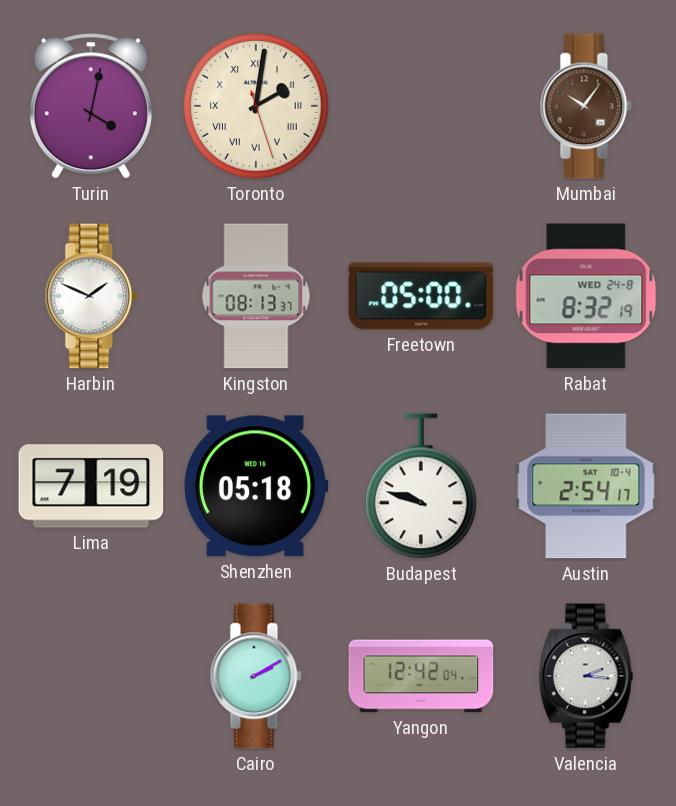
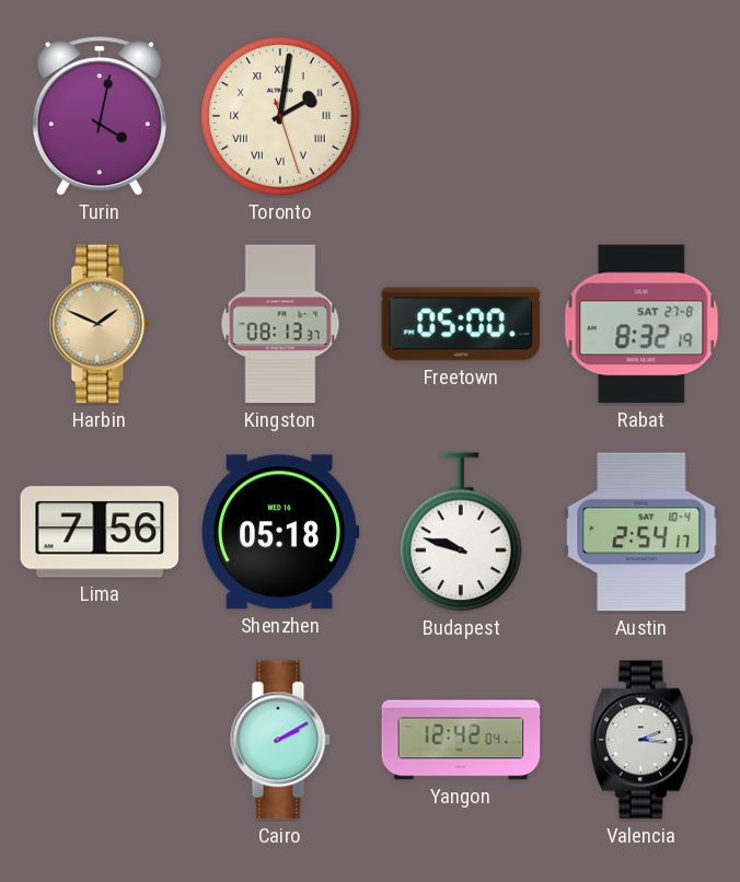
Mumbai: 10:06 -> none
Harbin dial: white -> champagne
Rabat date: WED 24-8 -> SAT 27-8
Lima: 7:19 -> 7:56
